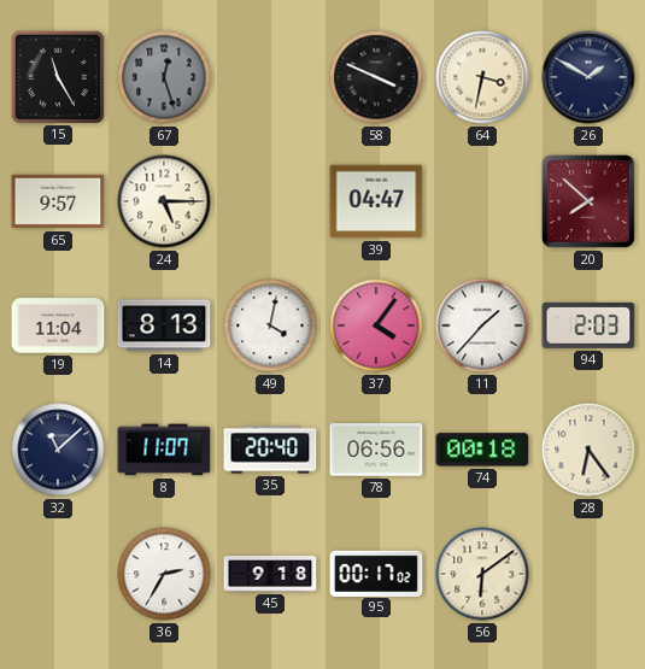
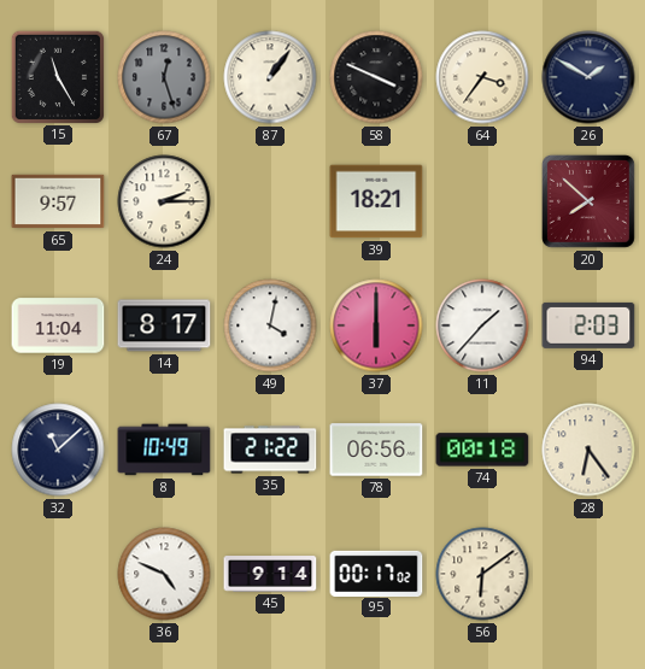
87: none -> 1:06
64: 3:32 -> 3:36
24: 5:15 -> 2:15
39: 04:47 -> 18:21
14: 8:13 -> 8:17
37: 4:06 -> 6:00
8: 11:07 -> 10:49
35: 20:40 -> 21:22
36: 2:35 -> 4:49
45: 9:18 -> 9:14
